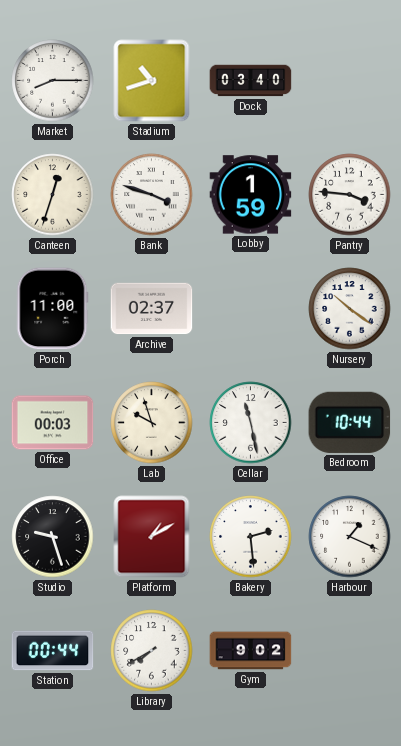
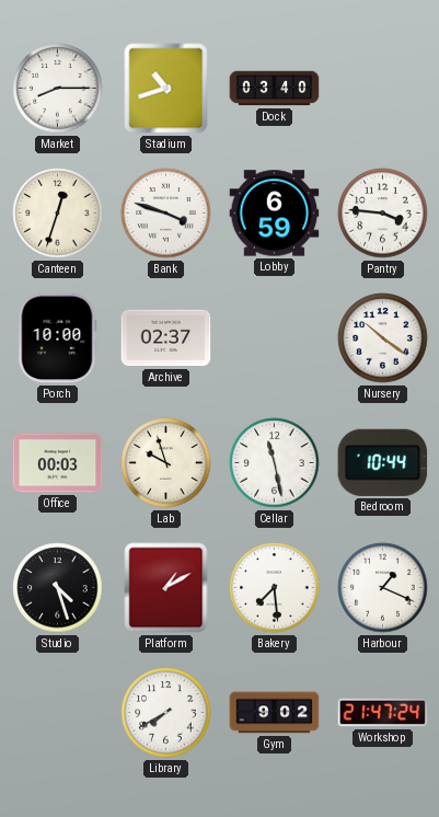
Lobby: 1:59 -> 6:59
Porch: 11:00 -> 10:00
Studio: 9:27 -> 4:27
Bakery: 2:29 -> 7:29
Station: 00:44 -> none
Workshop: none -> 21:47
